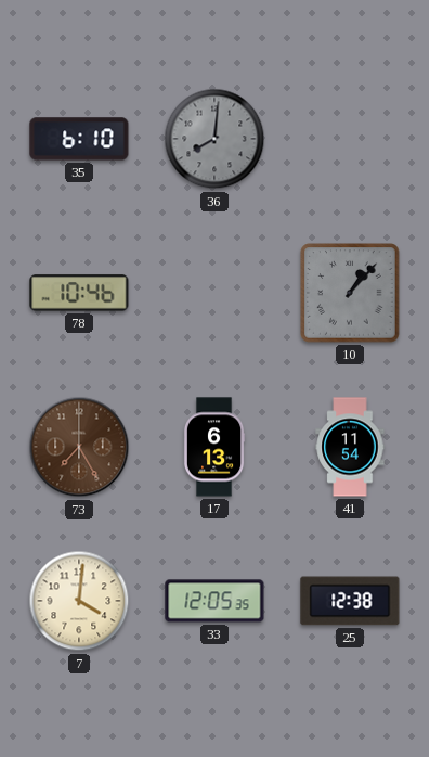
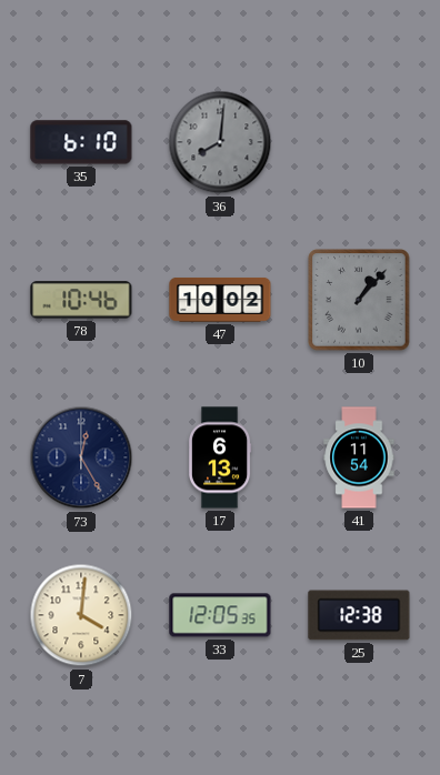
47: none -> 10:02
73: 7:25 -> 12:25
73 dial: brown -> navy
